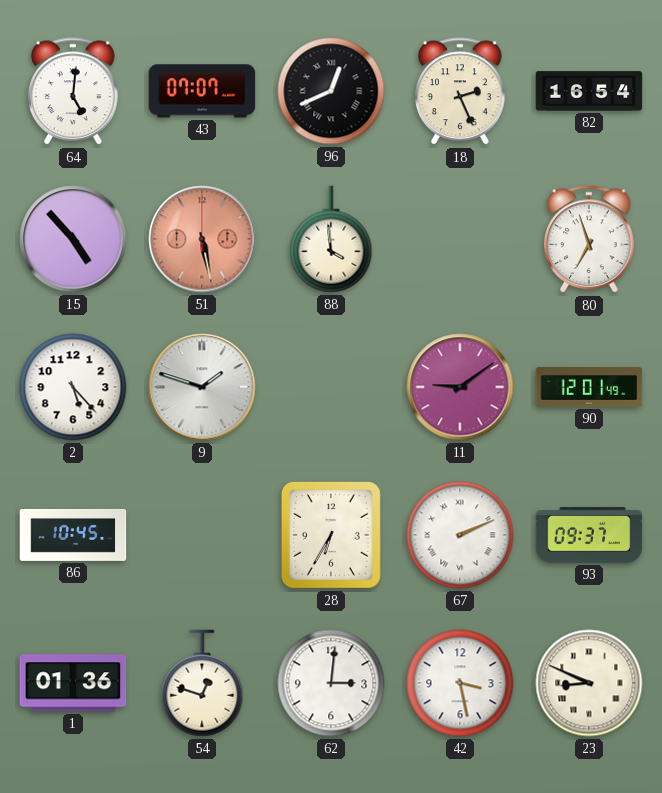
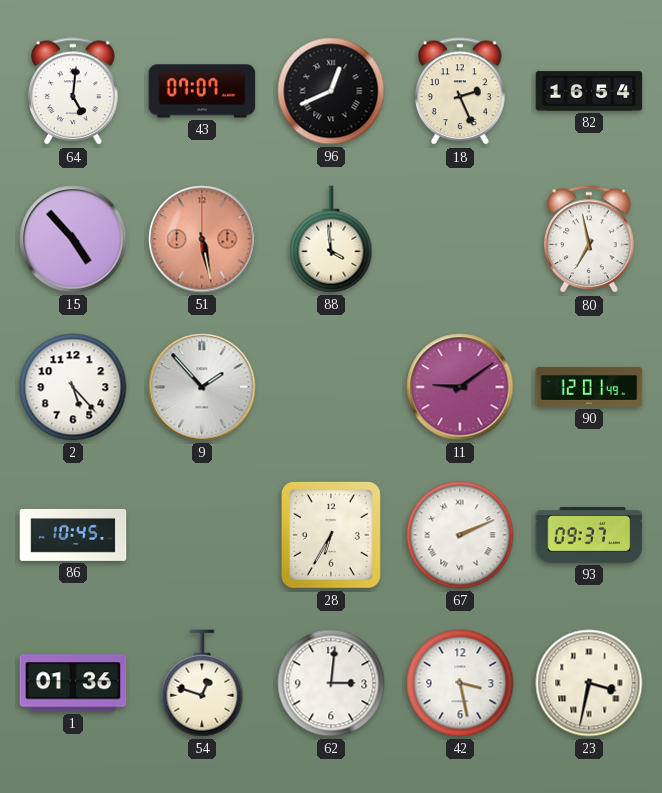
80: 6:57 -> 6:58
9: 1:48 -> 1:53
23: 8:49 -> 3:32
